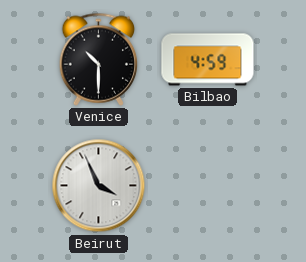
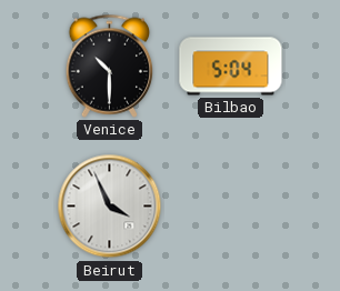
Bilbao: 4:59 -> 5:04
